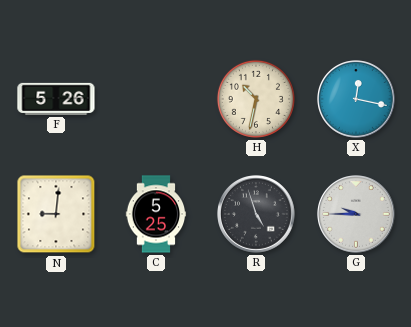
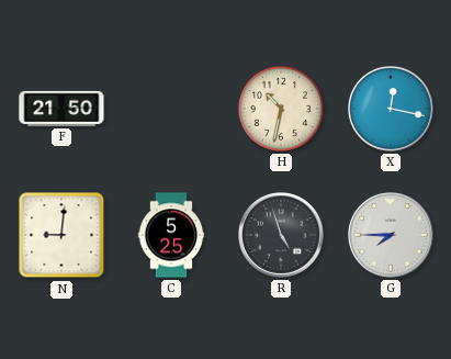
F: 5:26 -> 21:50
G: 9:45 -> 7:45
